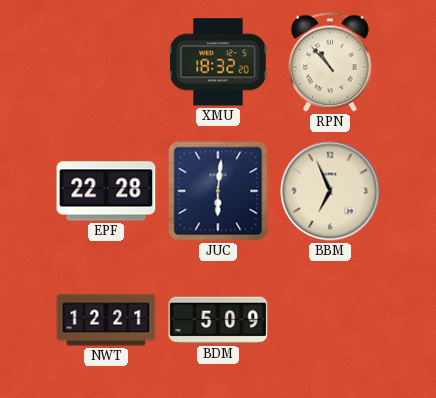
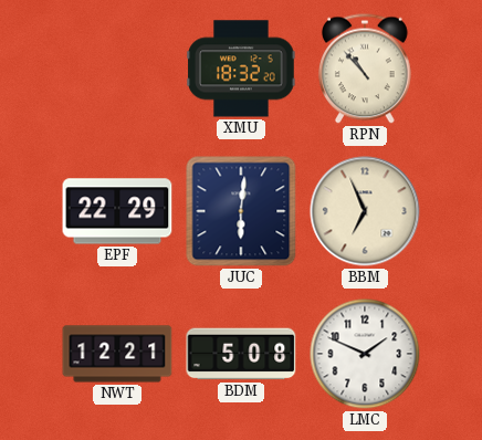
EPF: 22:28 -> 22:29
BDM: 5:09 -> 5:08
LMC: none -> 1:49
